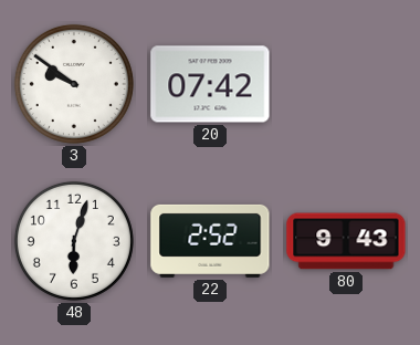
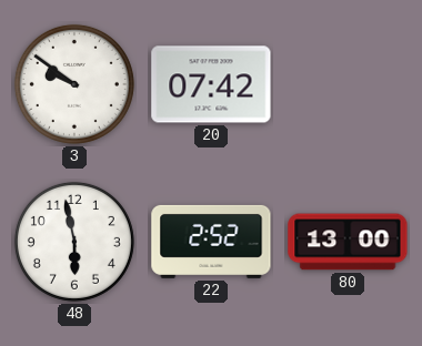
48: 6:03 -> 5:58
80: 9:43 -> 13:00
